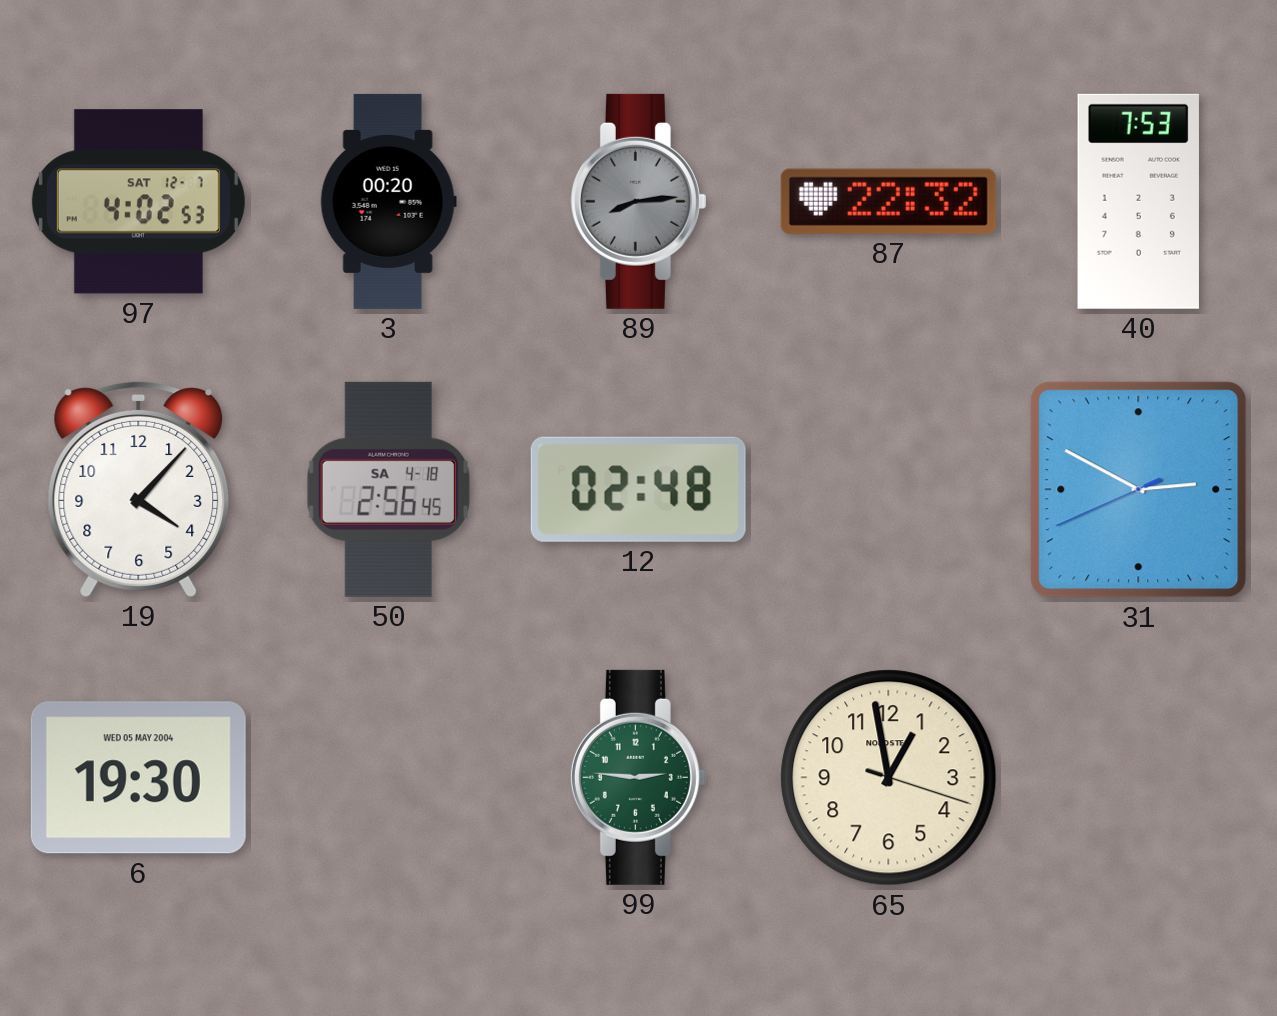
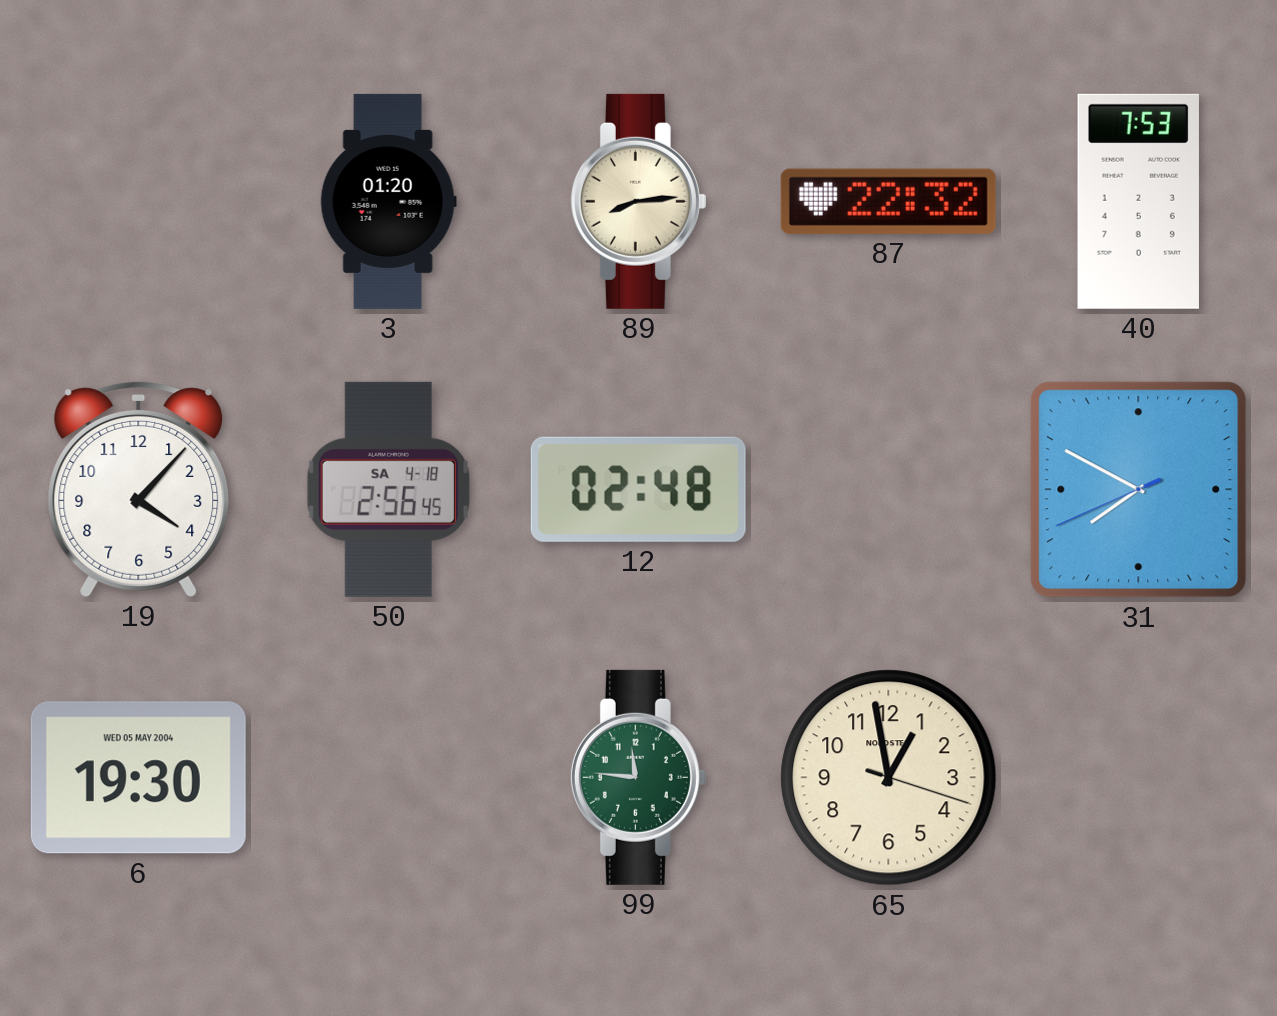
97: 4:02 -> none
3: 00:20 -> 01:20
89 dial: grey -> cream
31: 2:49 -> 7:49
99: 2:46 -> 11:46
